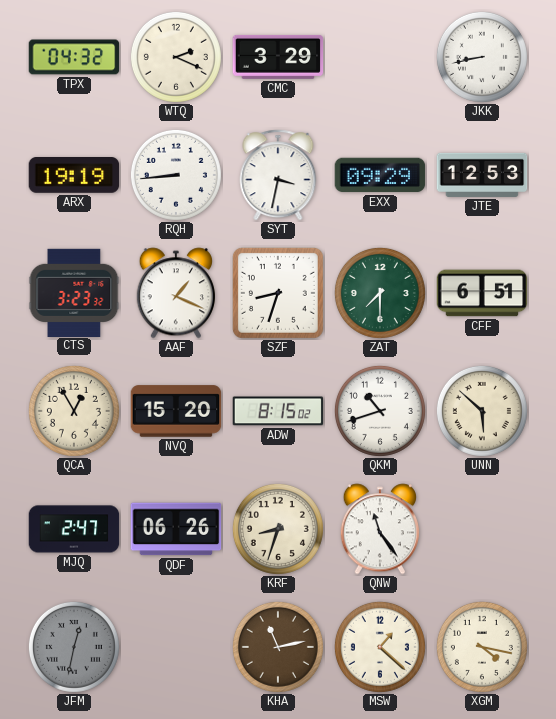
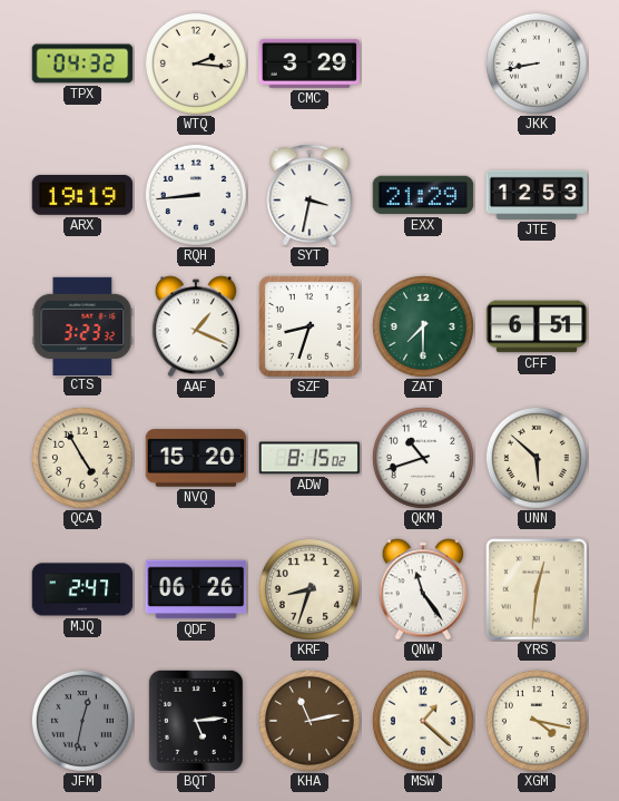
WTQ: 2:19 -> 2:16
EXX: 09:29 -> 21:29
QCA: 12:55 -> 4:55
YRS: none -> 12:31
BQT: none -> 5:14
